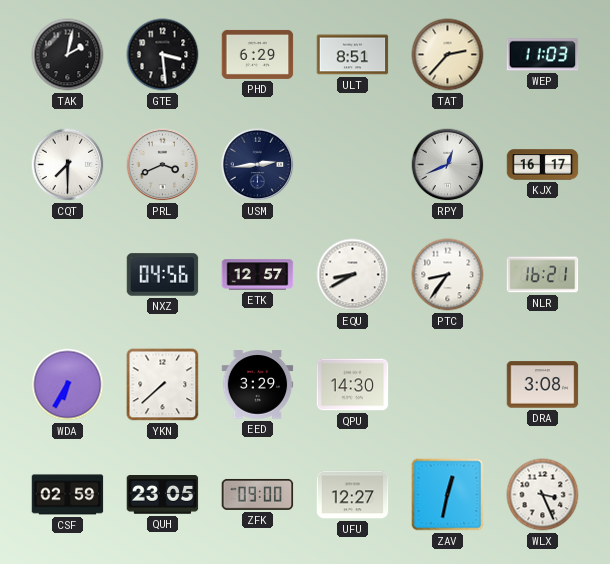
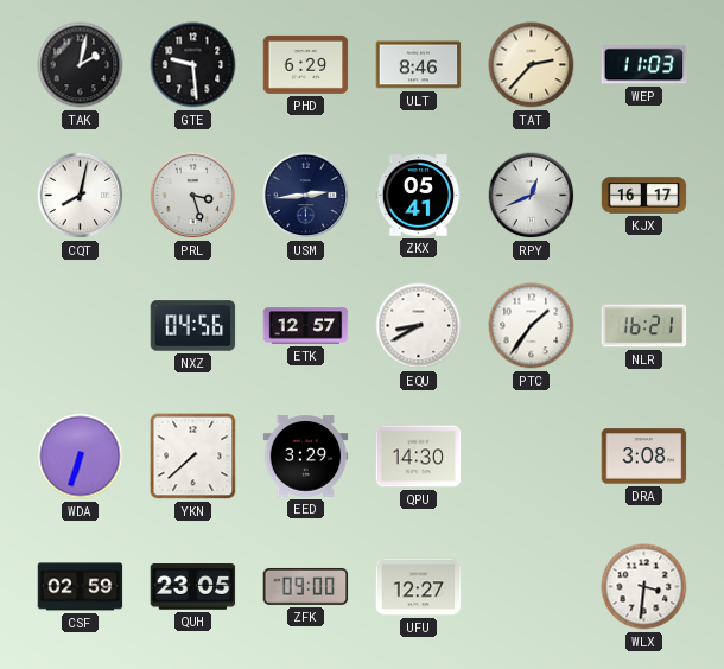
GTE: 3:29 -> 9:29
ULT: 8:51 -> 8:46
CQT: 7:30 -> 8:02
PRL: 3:41 -> 3:27
ZKX: none -> 05:41
PTC: 8:36 -> 1:36
WDA: 6:35 -> 6:33
ZAV: 12:32 -> none
WLX: 3:26 -> 3:31
